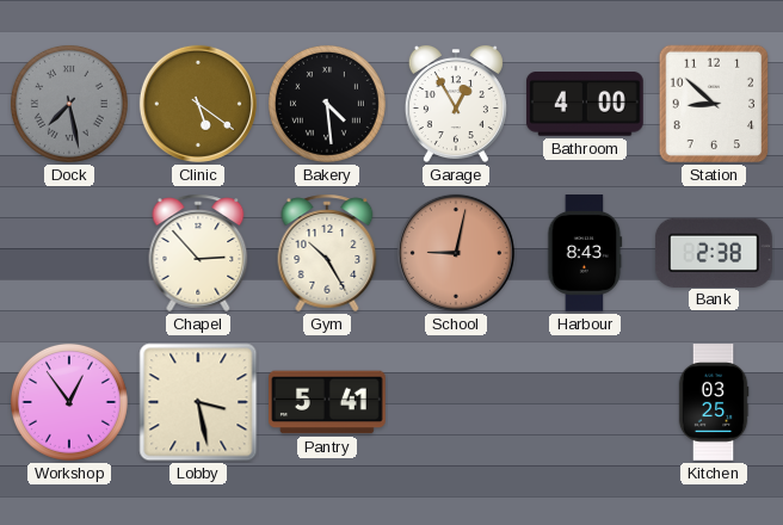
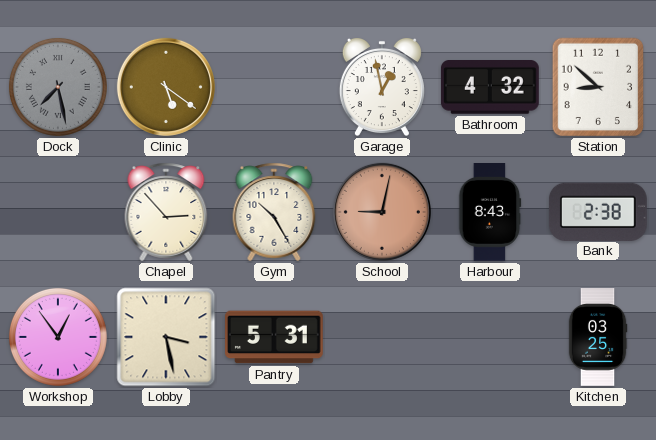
Bakery: 4:29 -> none
Garage: 12:55 -> 12:58
Bathroom: 4:00 -> 4:32
Pantry: 5:41 -> 5:31
